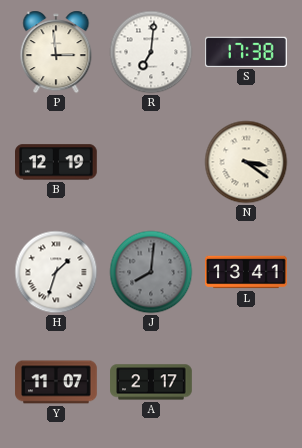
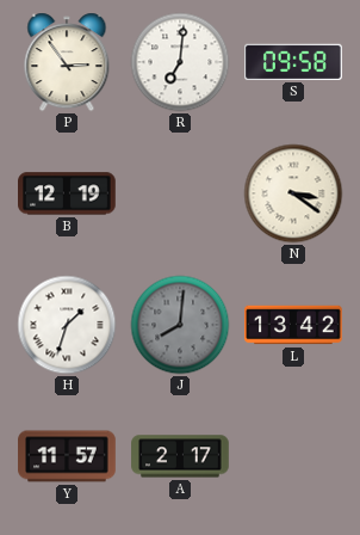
P: 2:59 -> 2:54
S: 17:38 -> 09:58
L: 13:41 -> 13:42
Y: 11:07 -> 11:57
